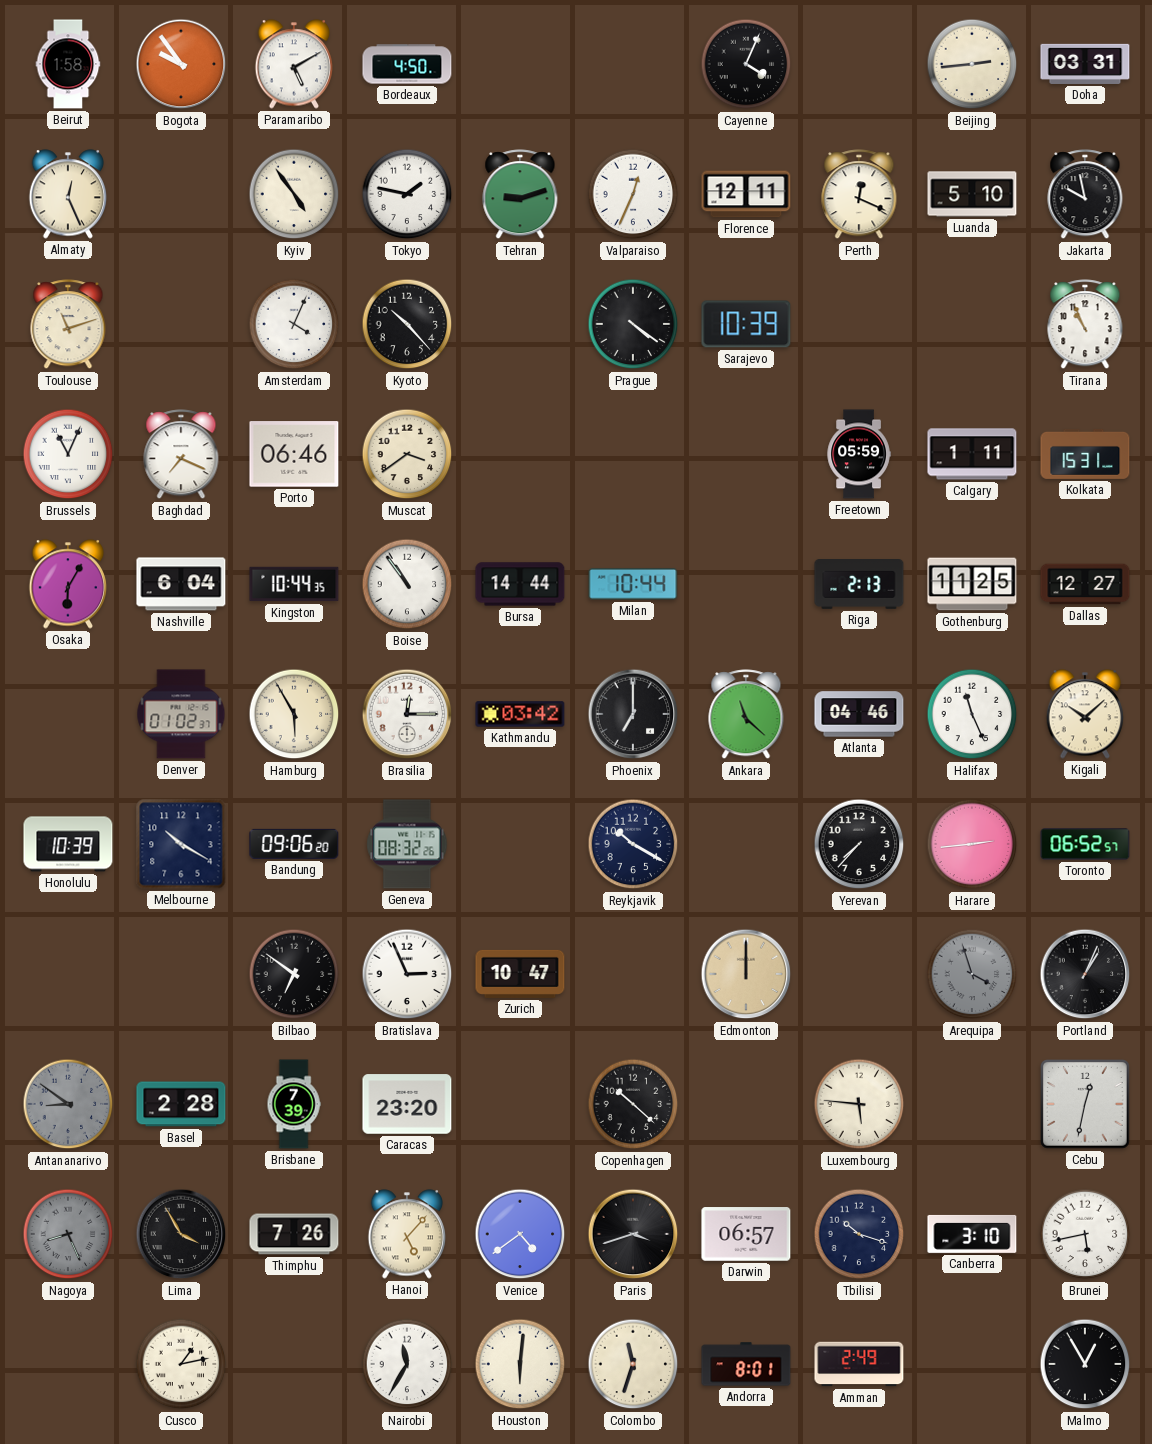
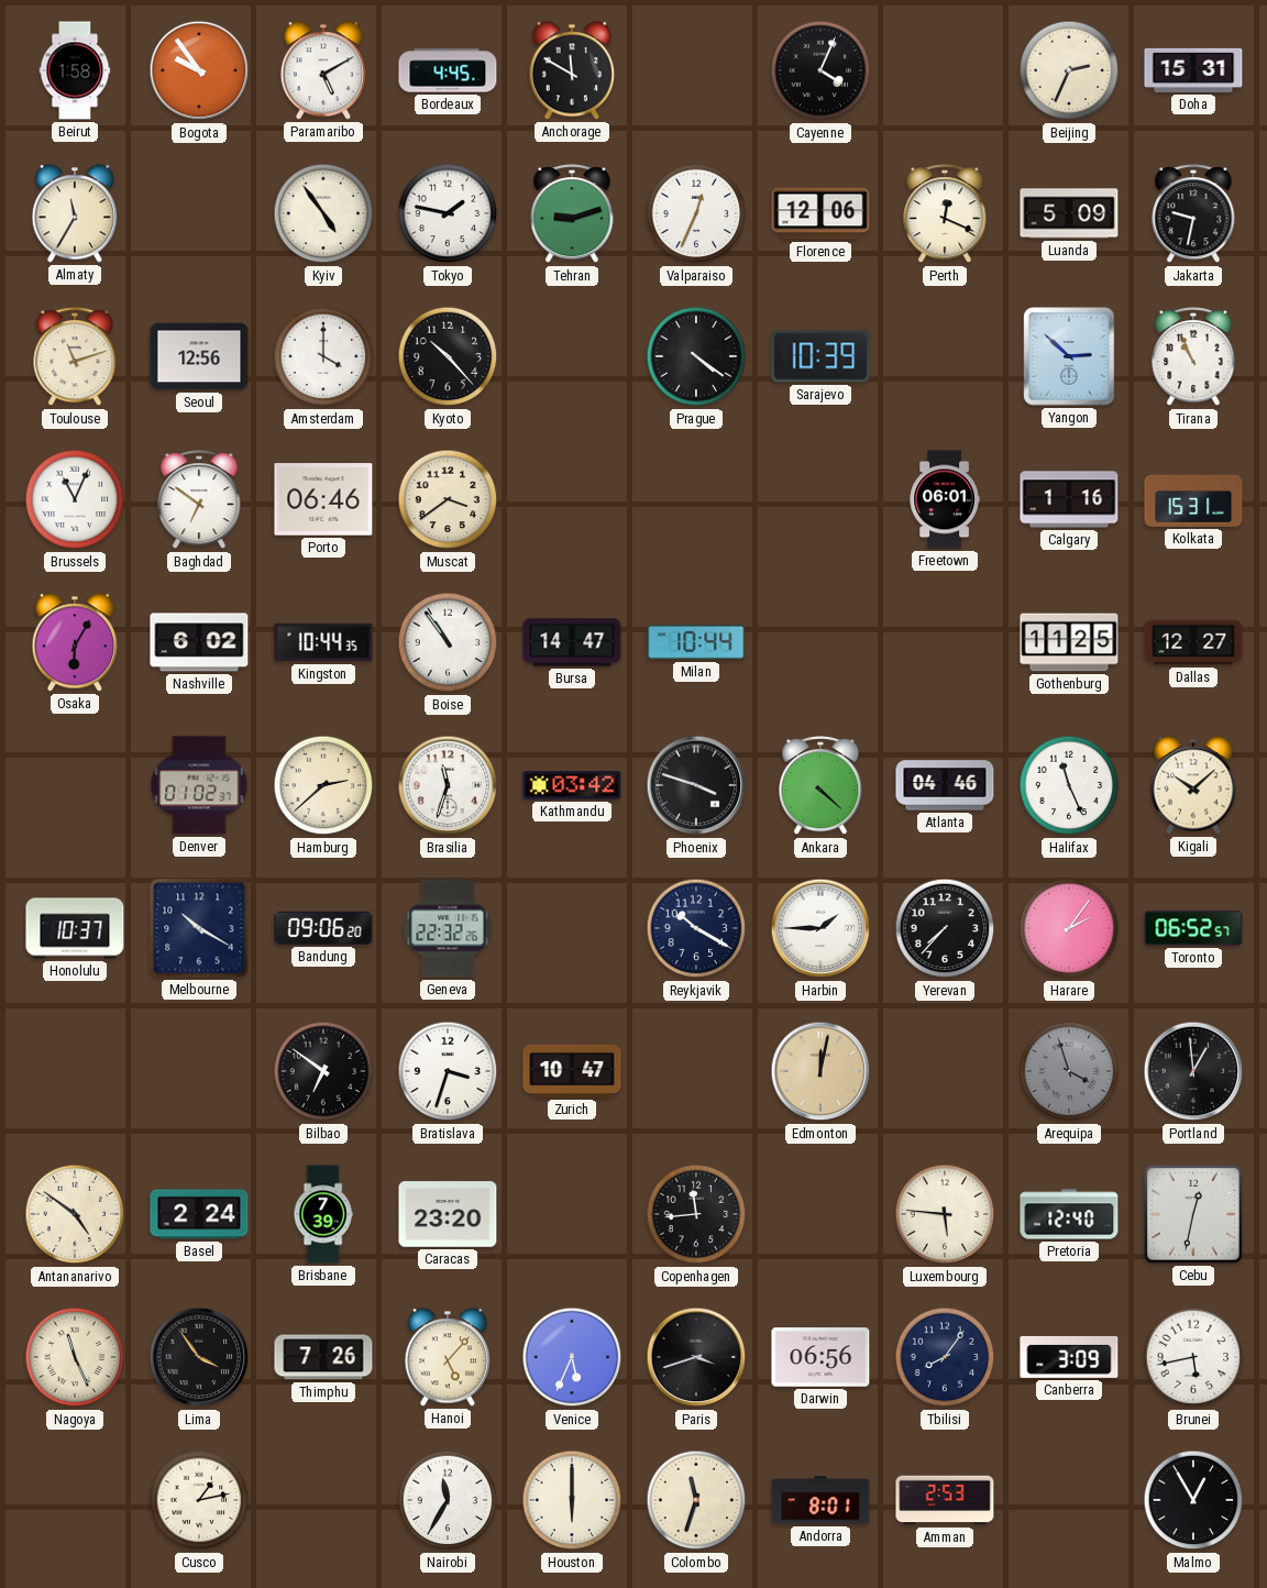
Bordeaux: 4:50 -> 4:45
Anchorage: none -> 11:50
Beijing: 2:44 -> 2:34
Doha: 03:31 -> 15:31
Almaty: 12:26 -> 11:35
Florence: 12:11 -> 12:06
Luanda: 5:10 -> 5:09
Jakarta: 9:58 -> 9:32
Seoul: none -> 12:56
Amsterdam: 4:04 -> 4:00
Yangon: none -> 2:52
Baghdad: 7:19 -> 6:51
Freetown: 05:59 -> 06:01
Calgary: 1:11 -> 1:16
Nashville: 6:04 -> 6:02
Bursa: 14:44 -> 14:47
Riga: 2:13 -> none
Hamburg: 5:55 -> 2:38
Brasilia: 12:15 -> 11:33
Phoenix: 7:00 -> 3:48
Ankara: 11:22 -> 4:22
Honolulu: 10:39 -> 10:37
Geneva: 08:32 -> 22:32
Harbin: none -> 1:45
Harare: 2:44 -> 2:06
Bratislava: 2:56 -> 3:33
Edmonton: 12:00 -> 12:02
Portland: 1:04 -> 12:59
Antananarivo: 8:51 -> 4:51
Antananarivo dial: grey -> cream
Basel: 2:28 -> 2:24
Copenhagen: 10:22 -> 11:44
Pretoria: none -> 12:40
Nagoya: 8:26 -> 11:26
Nagoya dial: grey -> cream
Lima: 3:55 -> 3:54
Venice: 4:39 -> 5:34
Darwin: 06:57 -> 06:56
Tbilisi: 10:18 -> 8:06
Canberra: 3:10 -> 3:09
Houston: 6:01 -> 6:00
Amman: 2:49 -> 2:53
